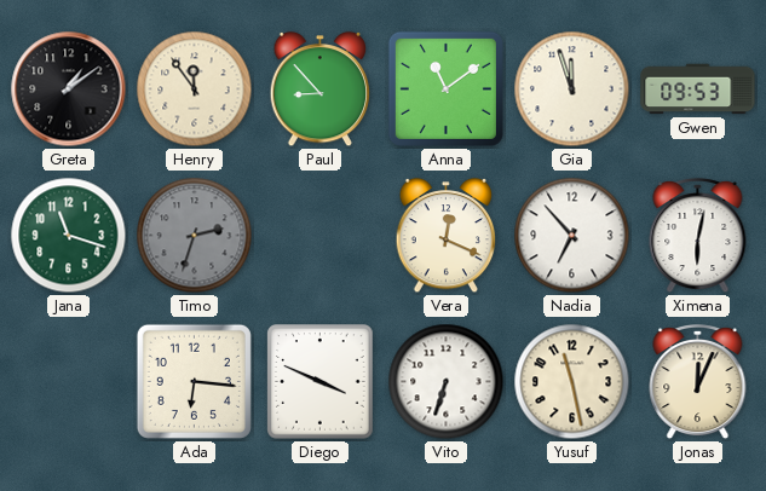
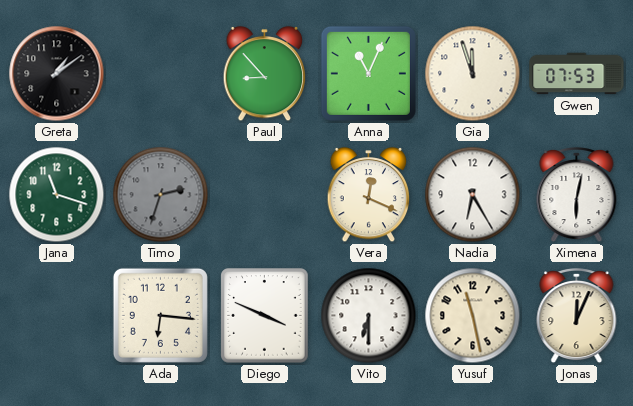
Henry: 11:54 -> none
Anna: 11:09 -> 11:04
Gwen: 09:53 -> 07:53
Nadia: 6:53 -> 6:25
Vito: 6:33 -> 6:30
